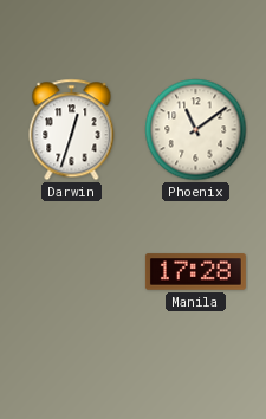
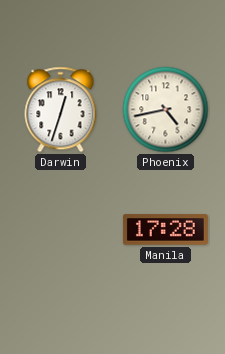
Phoenix: 11:09 -> 4:43
